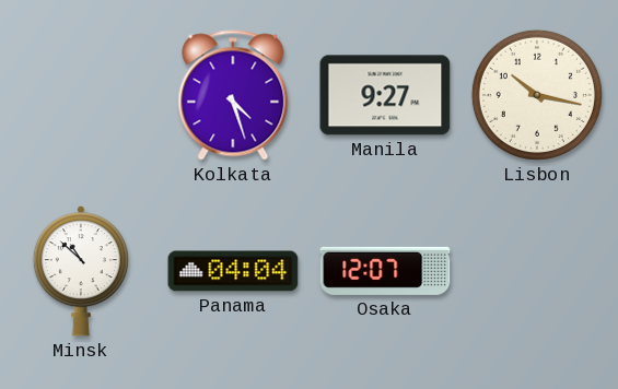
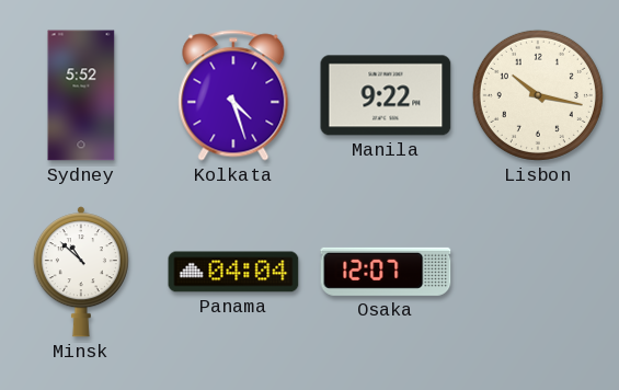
Sydney: none -> 5:52
Manila: 9:27 -> 9:22
